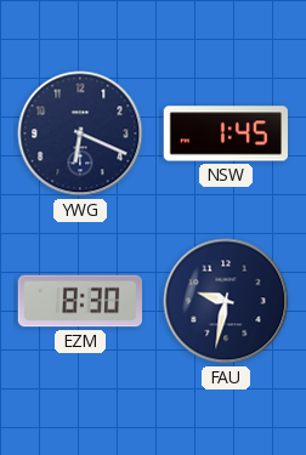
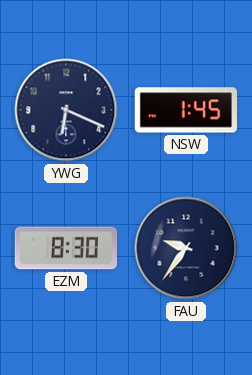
FAU: 9:32 -> 9:36
